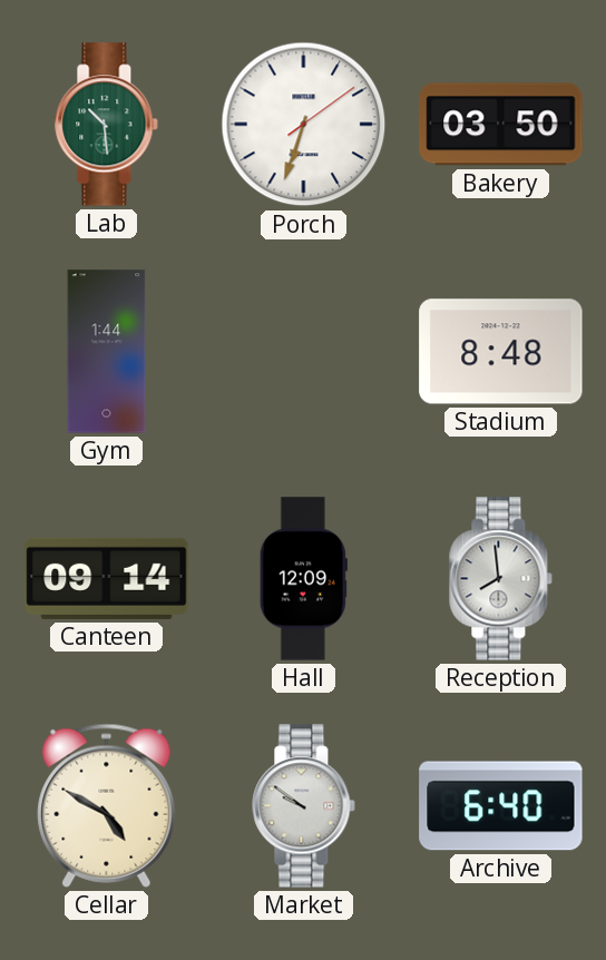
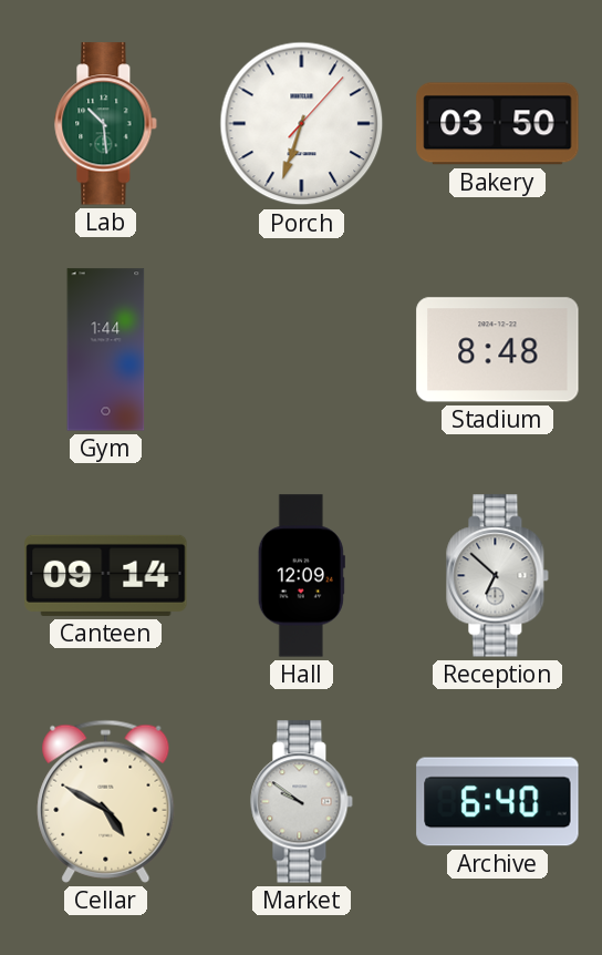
Porch: 6:33:09 -> 6:33:07
Reception: 7:59 -> 6:52
